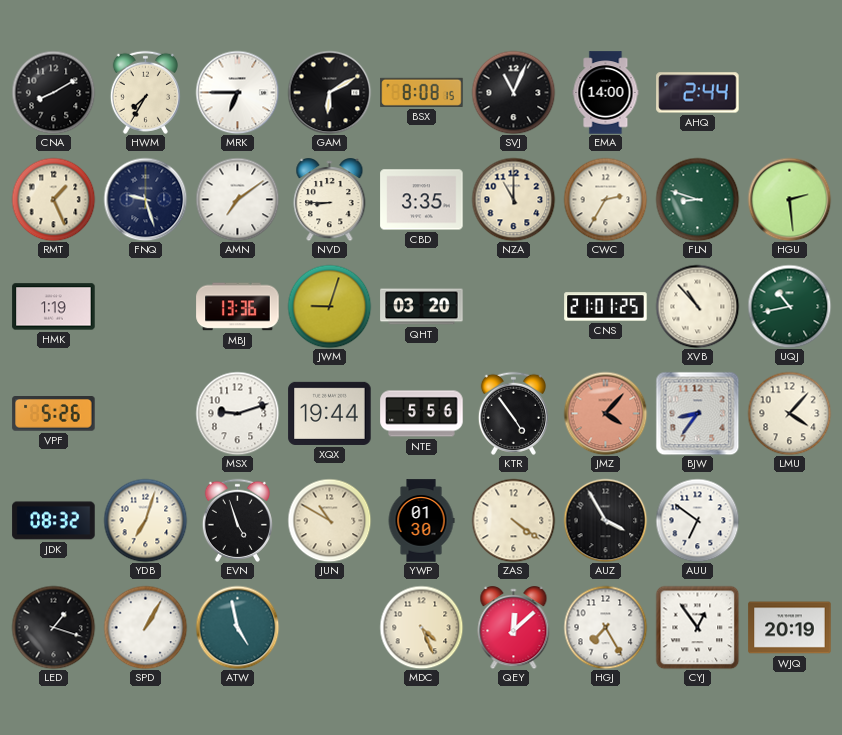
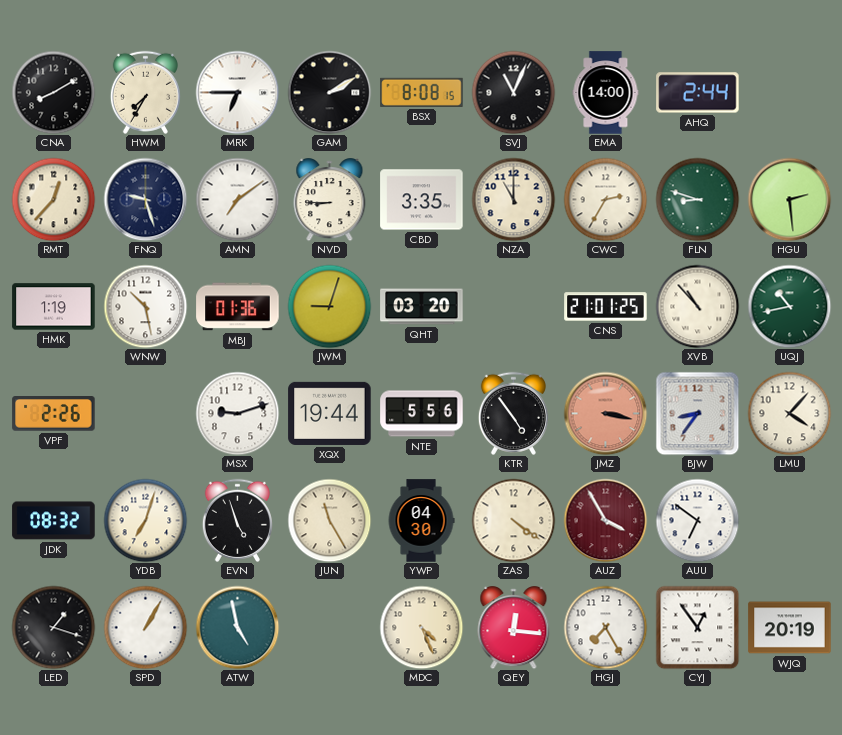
GAM: 6:10 -> 2:10
RMT: 1:26 -> 12:37
WNW: none -> 10:28
MBJ: 13:36 -> 01:36
VPF: 5:26 -> 2:26
JMZ: 4:07 -> 3:17
JUN: 10:50 -> 11:25
YWP: 01:30 -> 04:30
AUZ dial: black -> burgundy
QEY: 12:08 -> 12:16
